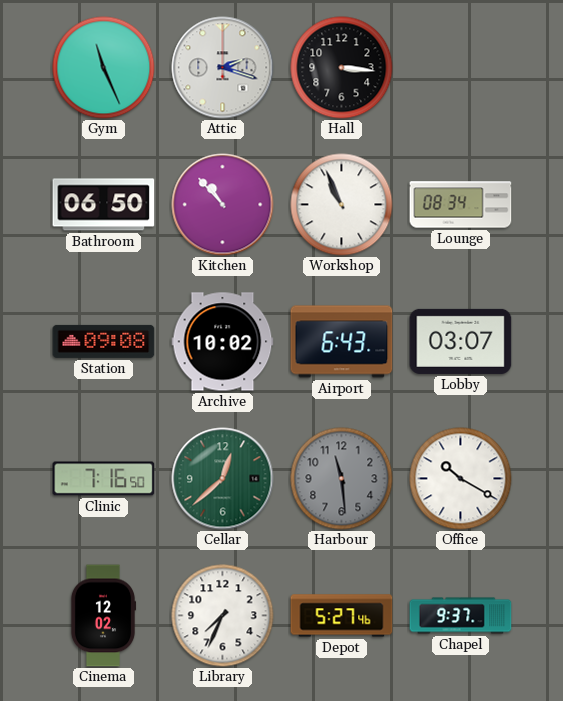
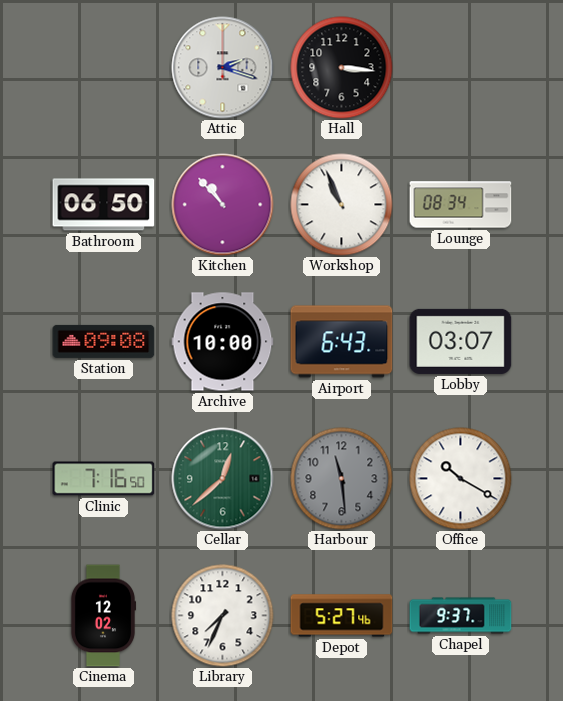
Gym: 11:26 -> none
Archive: 10:02 -> 10:00
